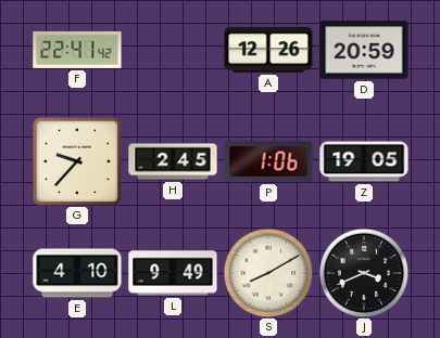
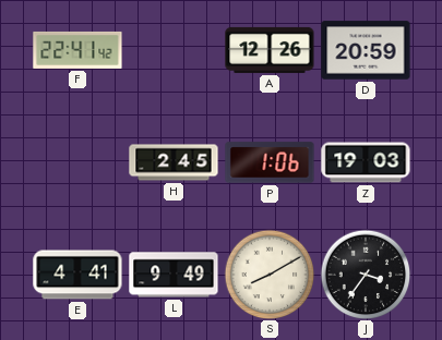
G: 9:37 -> none
Z: 19:05 -> 19:03
E: 4:10 -> 4:41
J: 3:41 -> 3:36
